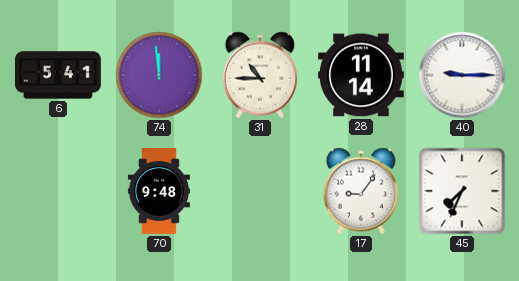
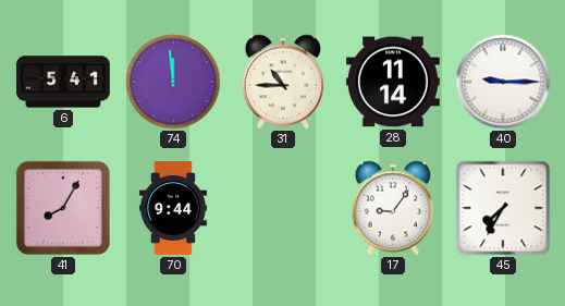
41: none -> 8:05
70: 9:48 -> 9:44
45: 7:34 -> 7:35
